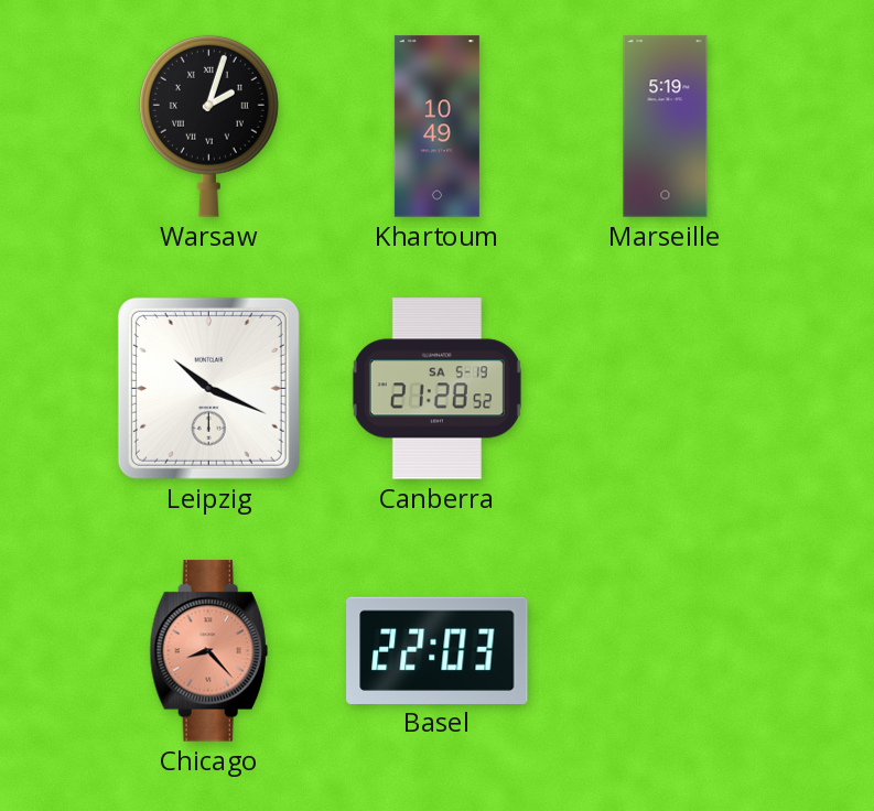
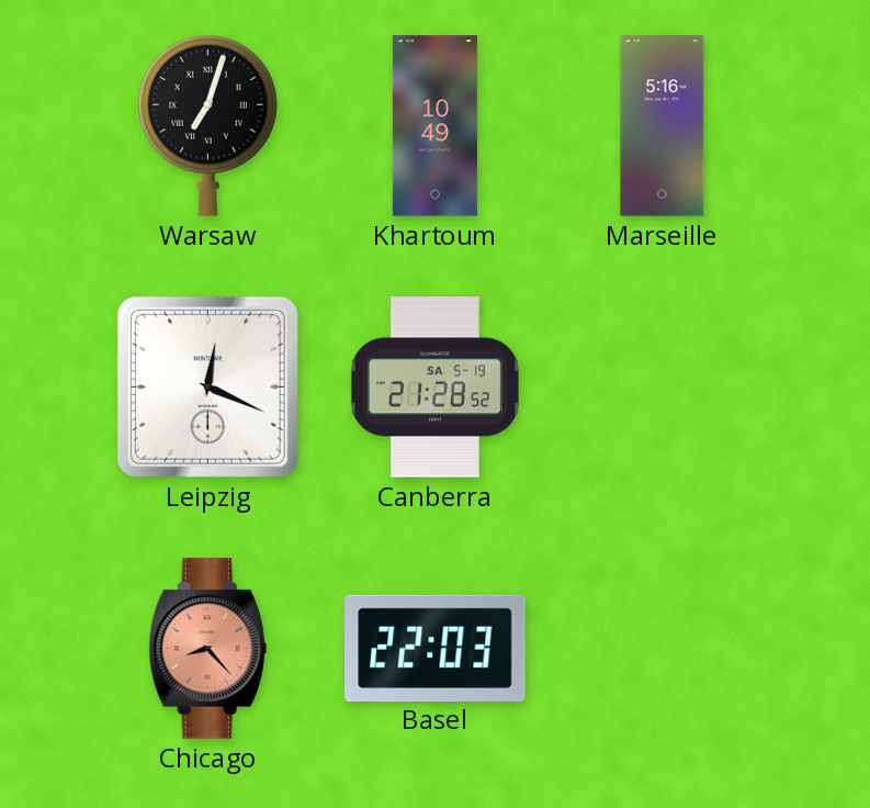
Warsaw: 2:03 -> 7:03
Marseille: 5:19 -> 5:16
Leipzig: 10:19 -> 12:19
